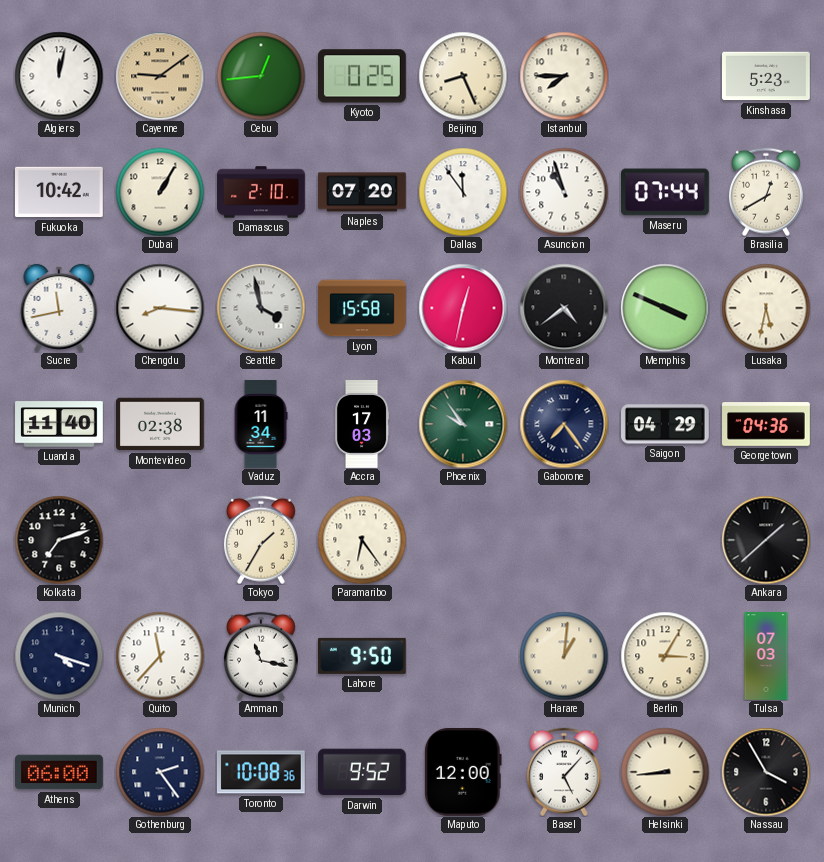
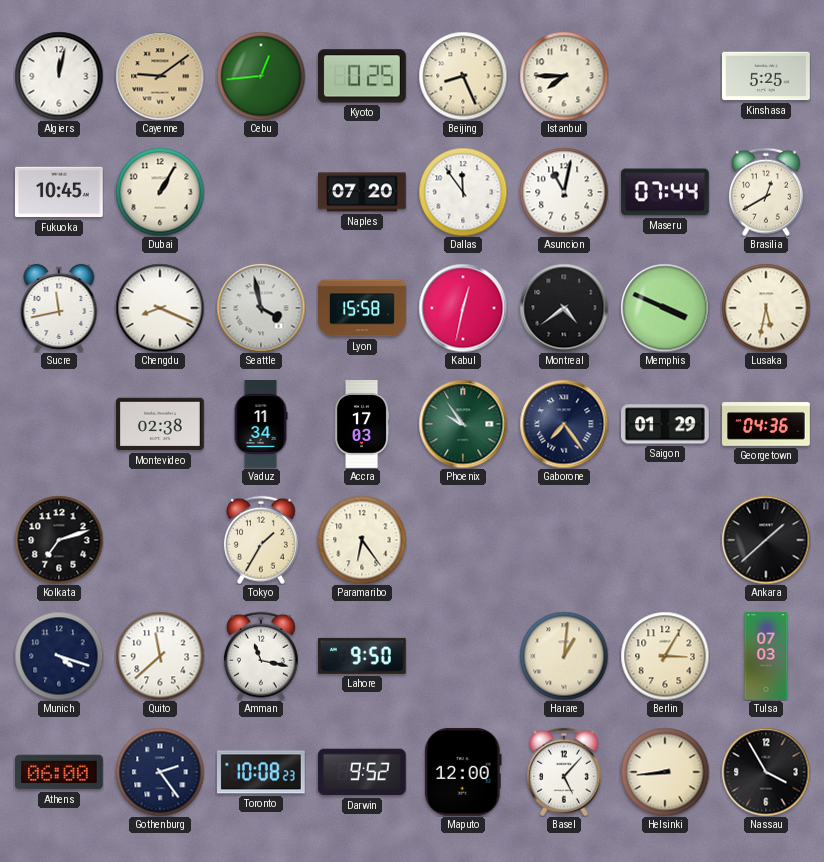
Kinshasa: 5:23 -> 5:25
Fukuoka: 10:42 -> 10:45
Damascus: 2:10 -> none
Asuncion: 10:57 -> 11:02
Chengdu: 8:16 -> 8:19
Luanda: 11:40 -> none
Saigon: 04:29 -> 01:29
Quito: 11:37 -> 11:38
Toronto: 10:08:36 -> 10:08:23
